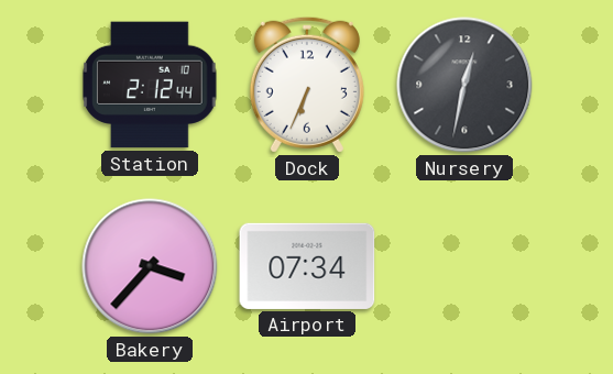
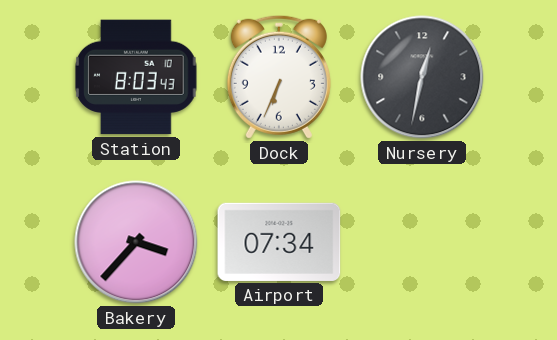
Station: 2:12 -> 8:03
